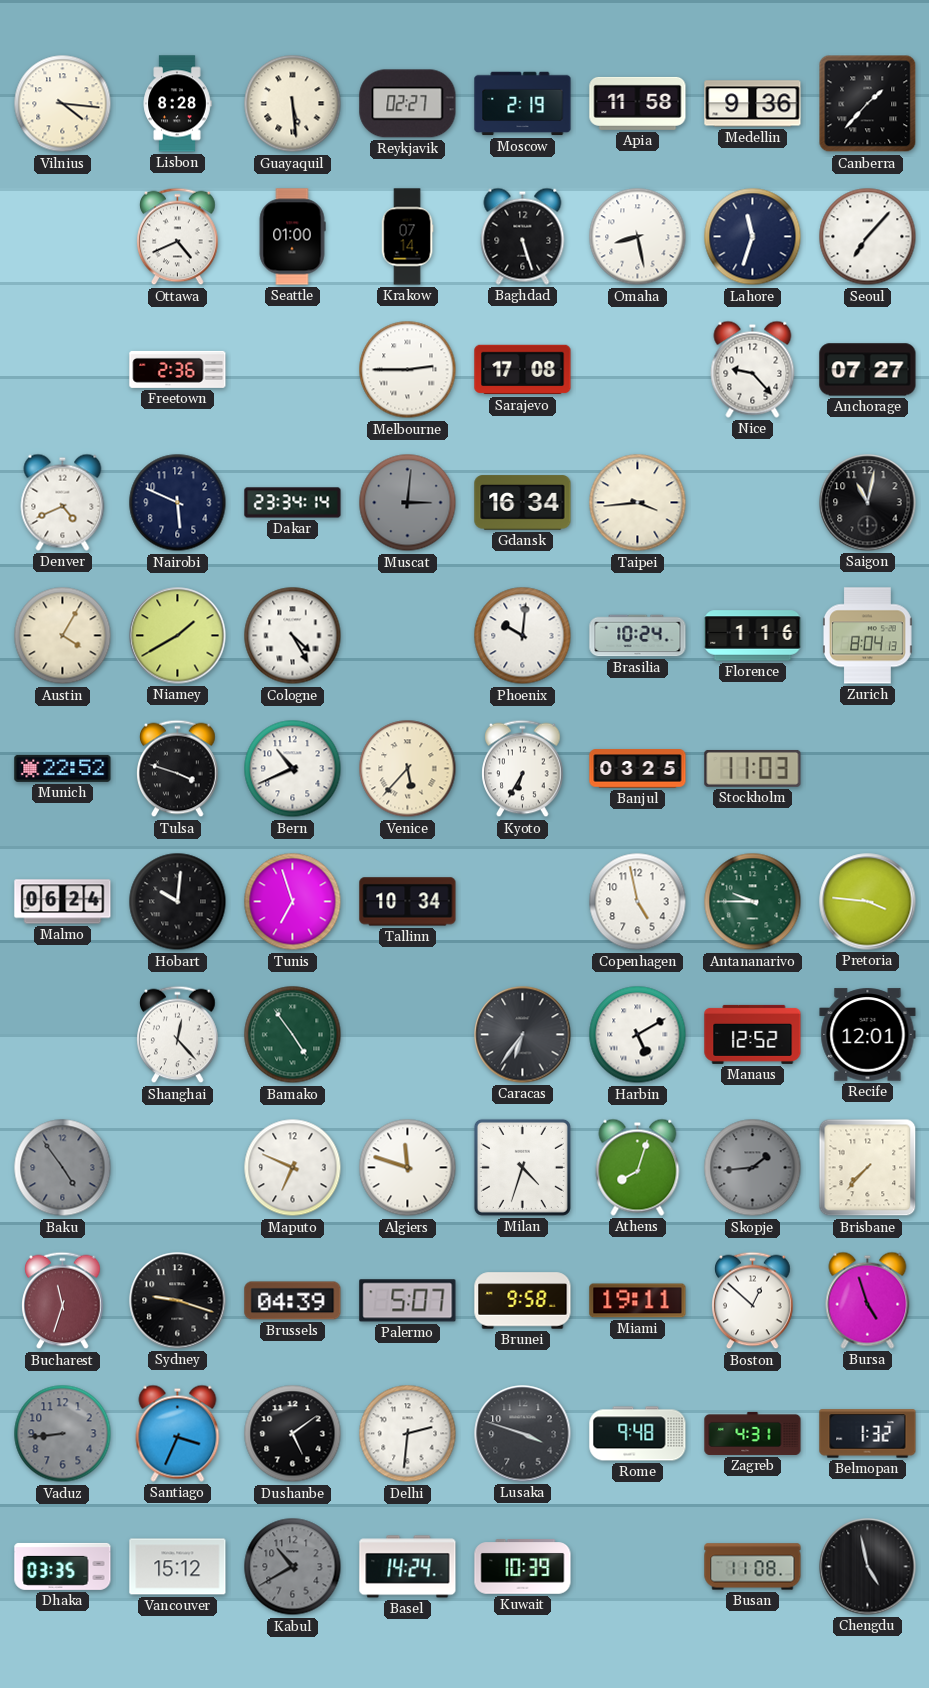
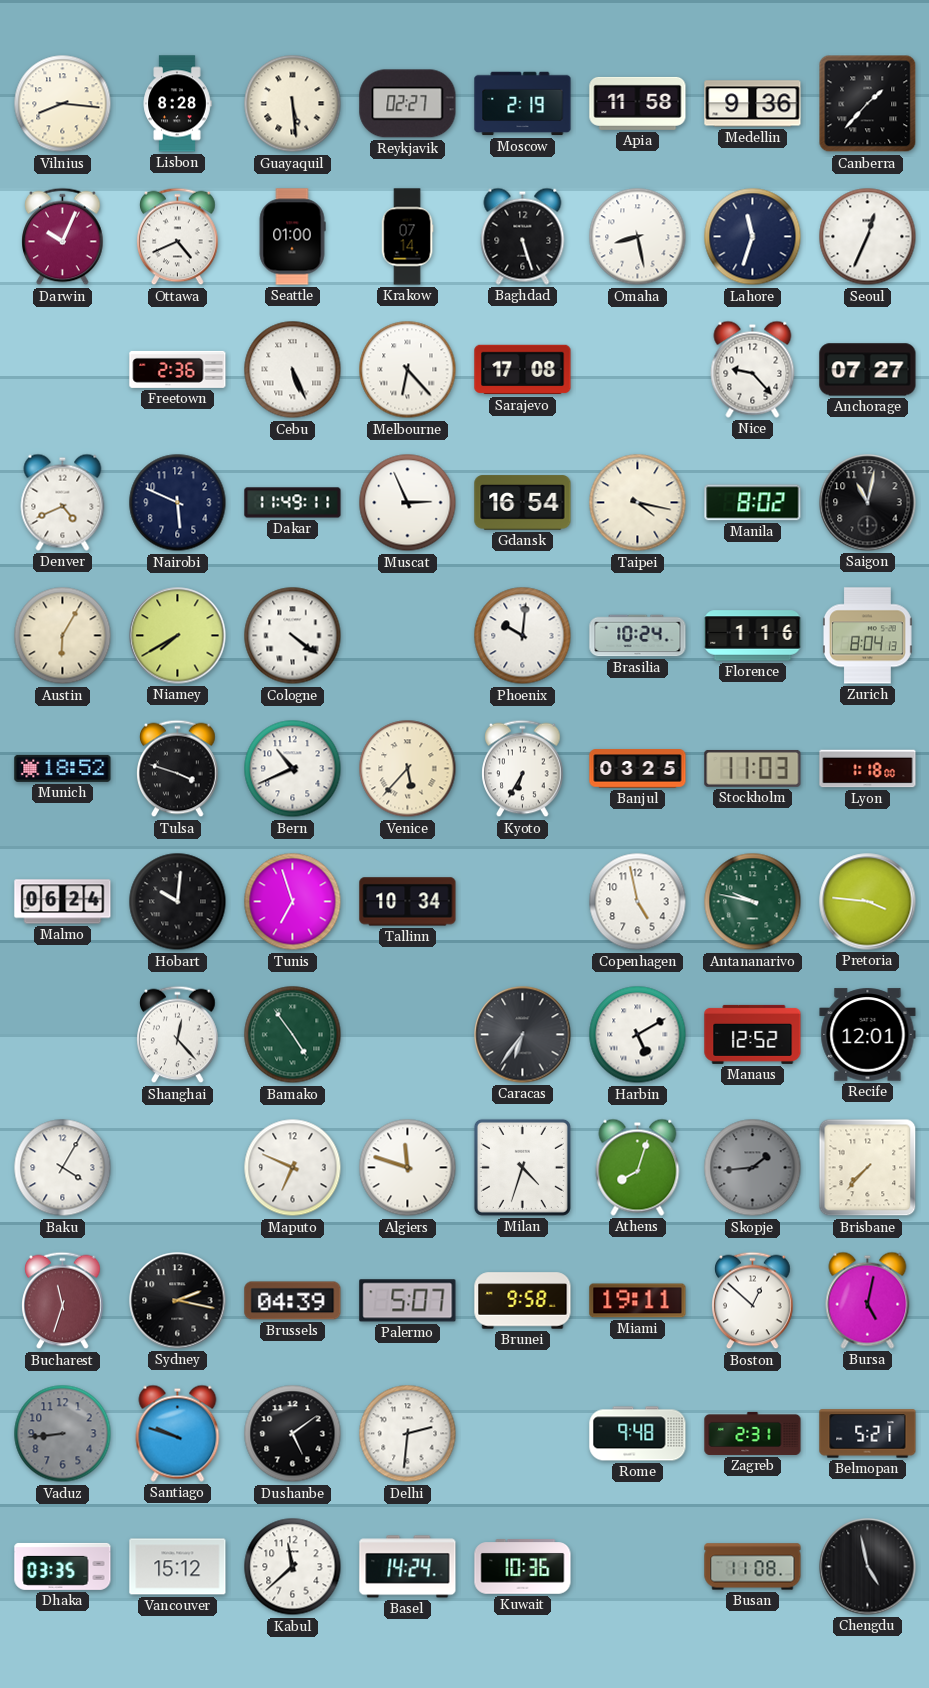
Vilnius: 4:16 -> 8:16
Darwin: none -> 10:04
Seoul: 7:07 -> 12:34
Cebu: none -> 5:26
Melbourne: 2:45 -> 6:23
Dakar: 23:34 -> 11:49
Muscat: 3:01 -> 2:56
Muscat dial: grey -> white
Gdansk: 16:34 -> 16:54
Taipei: 3:44 -> 4:17
Manila: none -> 8:02
Austin: 4:05 -> 6:05
Niamey: 1:40 -> 7:40
Cologne: 4:25 -> 4:21
Munich: 22:52 -> 18:52
Lyon: none -> 1:18
Antananarivo: 9:45 -> 9:47
Baku: 4:54 -> 4:05
Baku dial: grey -> white
Sydney: 9:18 -> 2:17
Bursa: 4:57 -> 5:02
Santiago: 3:34 -> 9:48
Lusaka: 3:48 -> none
Zagreb: 4:31 -> 2:31
Belmopan: 1:32 -> 5:21
Kabul: 10:40 -> 11:38
Kabul dial: grey -> white
Kuwait: 10:39 -> 10:36
